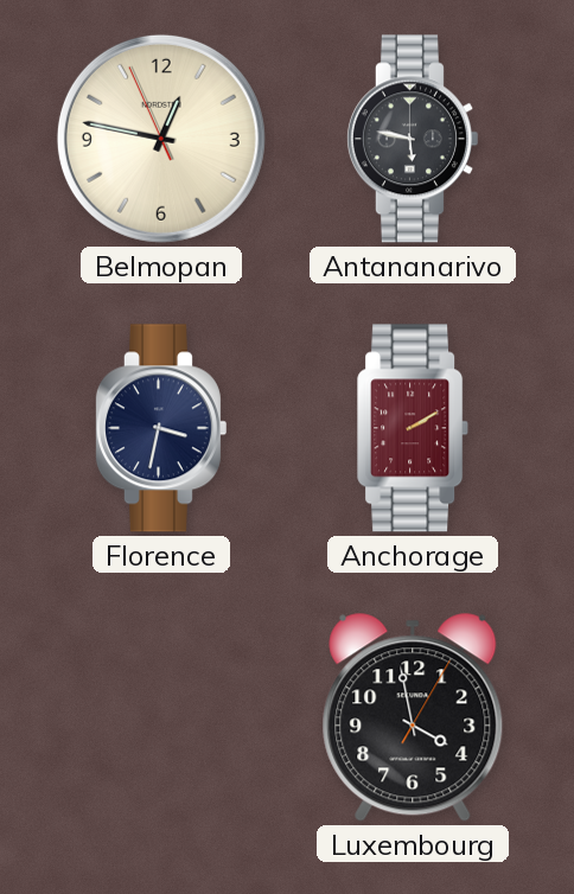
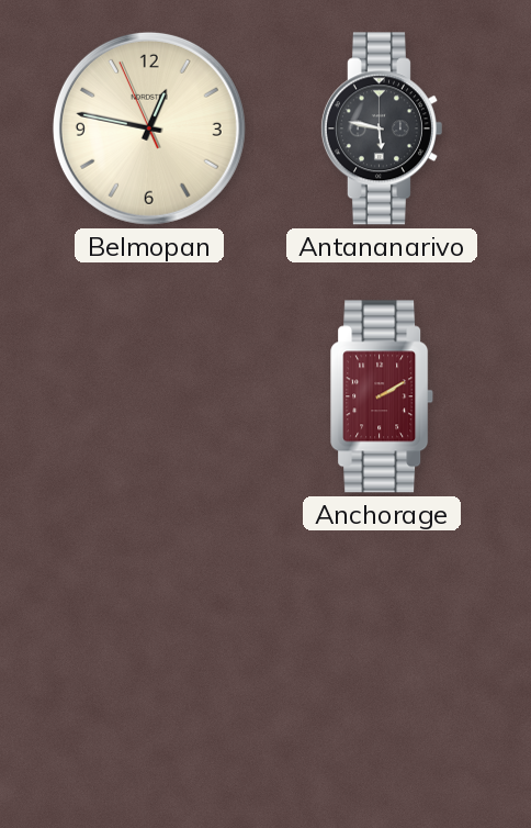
Florence: 3:32 -> none
Luxembourg: 3:58 -> none
